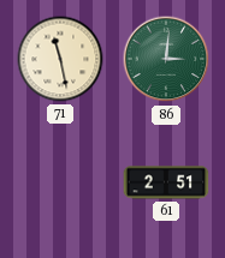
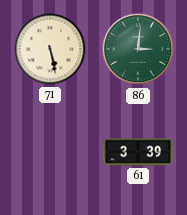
71: 11:28 -> 5:28
61: 2:51 -> 3:39
